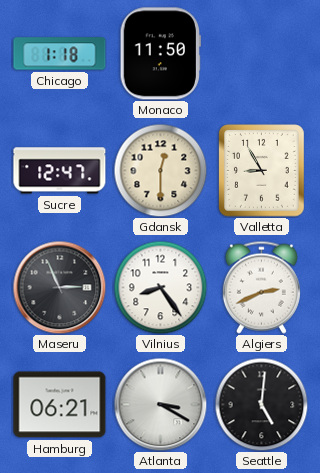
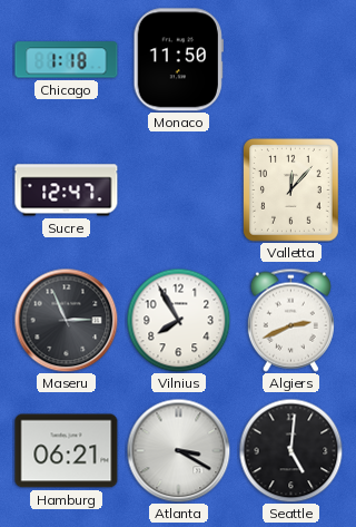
Gdansk: 12:30 -> none
Valletta: 8:55 -> 12:07
Vilnius: 8:24 -> 7:55
